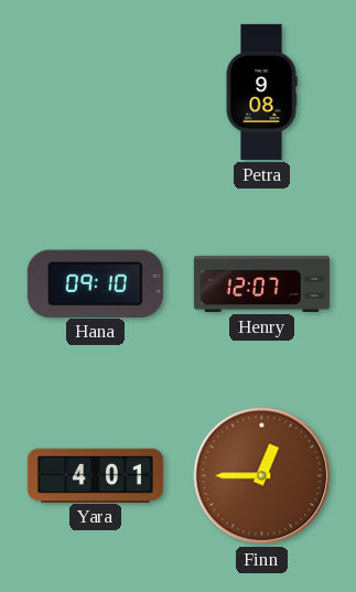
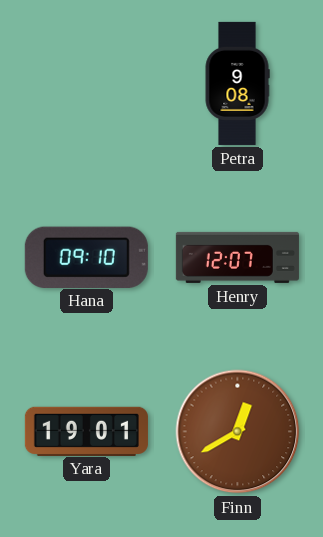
Yara: 4:01 -> 19:01
Finn: 12:45 -> 12:40
